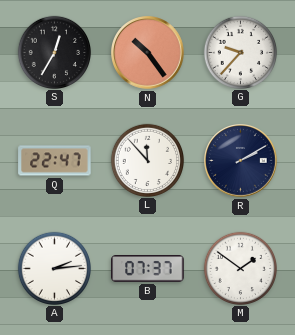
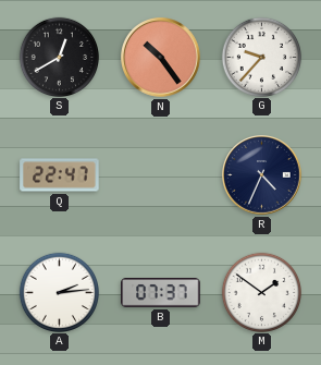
S: 12:35 -> 12:40
L: 11:53 -> none
R: 2:10 -> 4:34
